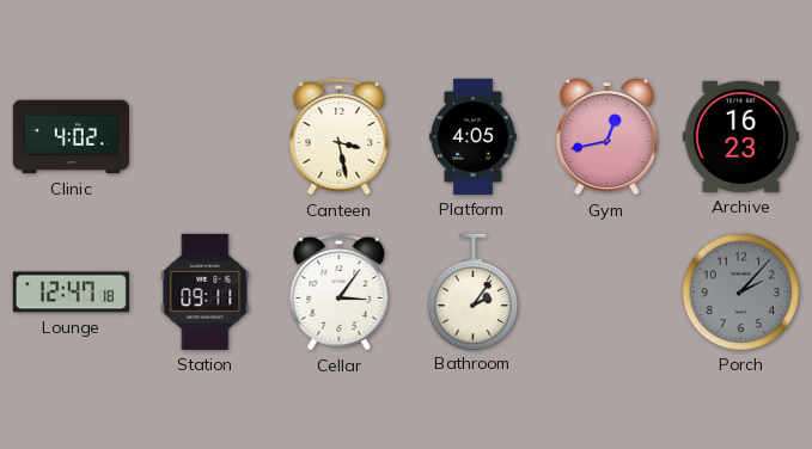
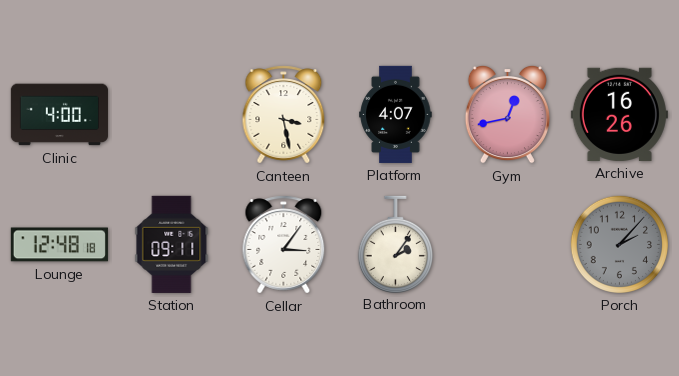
Clinic: 4:02 -> 4:00
Platform: 4:05 -> 4:07
Archive: 16:23 -> 16:26
Lounge: 12:47 -> 12:48
